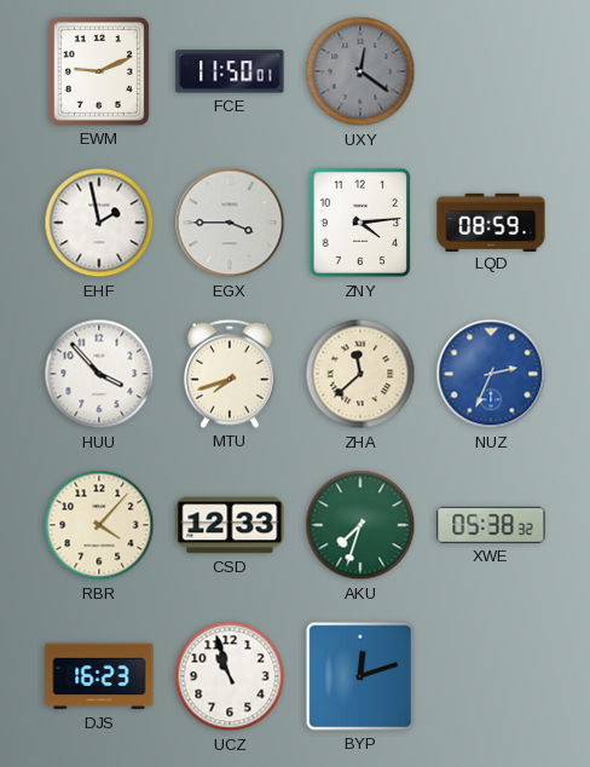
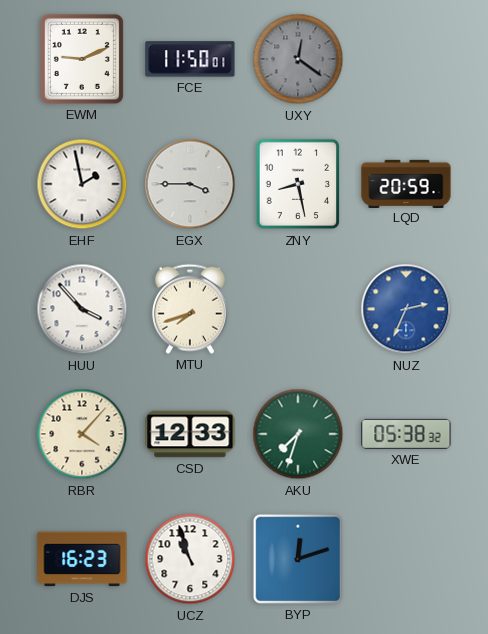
ZNY: 4:14 -> 8:28
LQD: 08:59 -> 20:59
ZHA: 11:38 -> none
